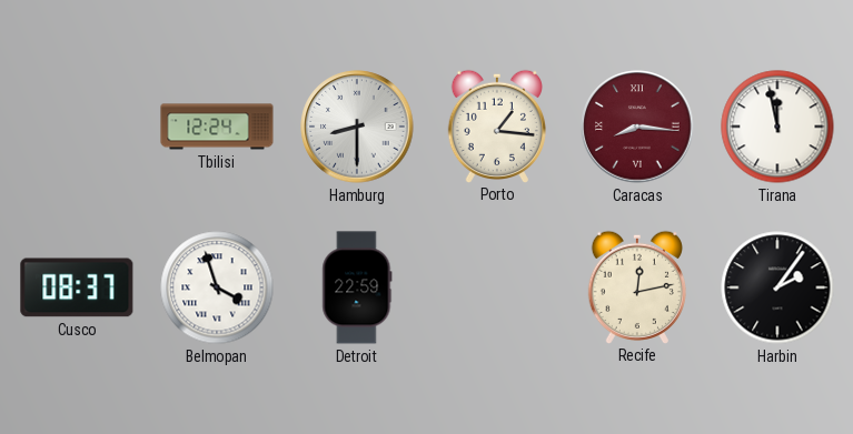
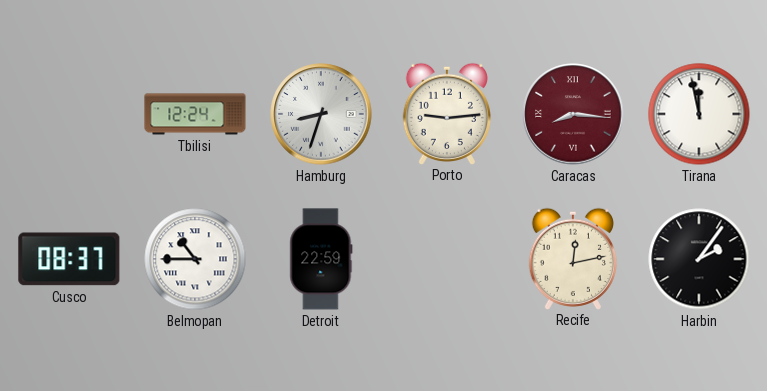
Hamburg: 8:30 -> 8:33
Porto: 1:16 -> 9:14
Belmopan: 3:57 -> 10:45
